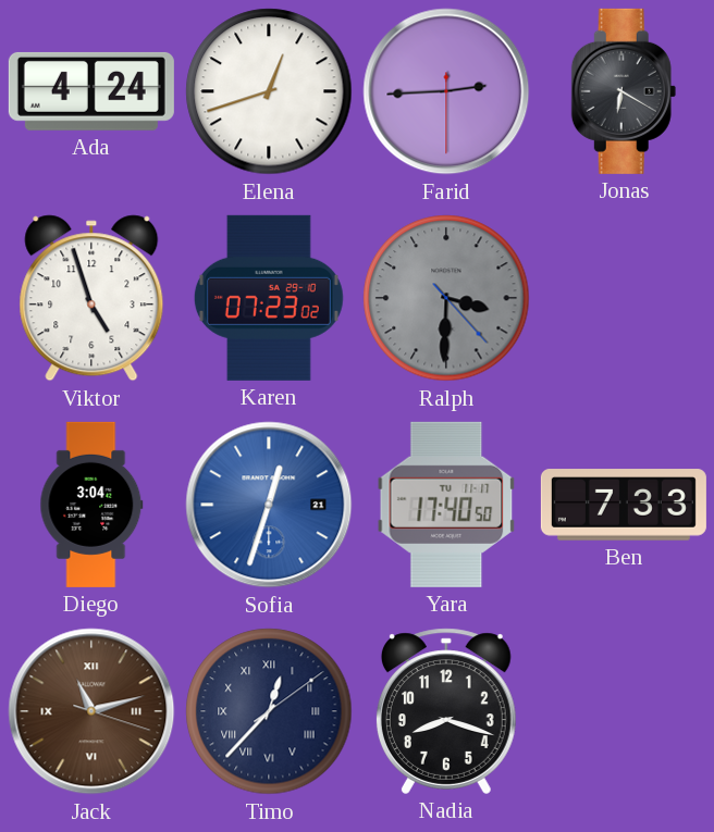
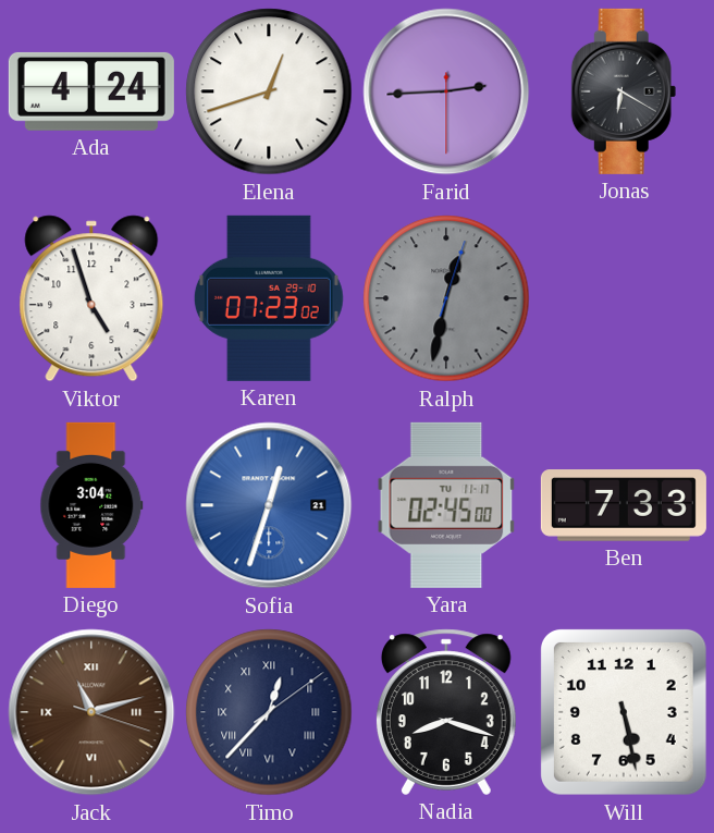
Ralph: 3:30 -> 12:32
Yara: 17:40 -> 02:45
Will: none -> 5:28
